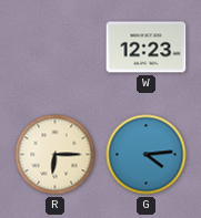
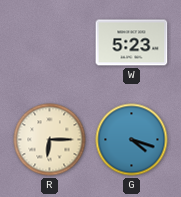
W: 12:23 -> 5:23
G: 4:14 -> 4:18
